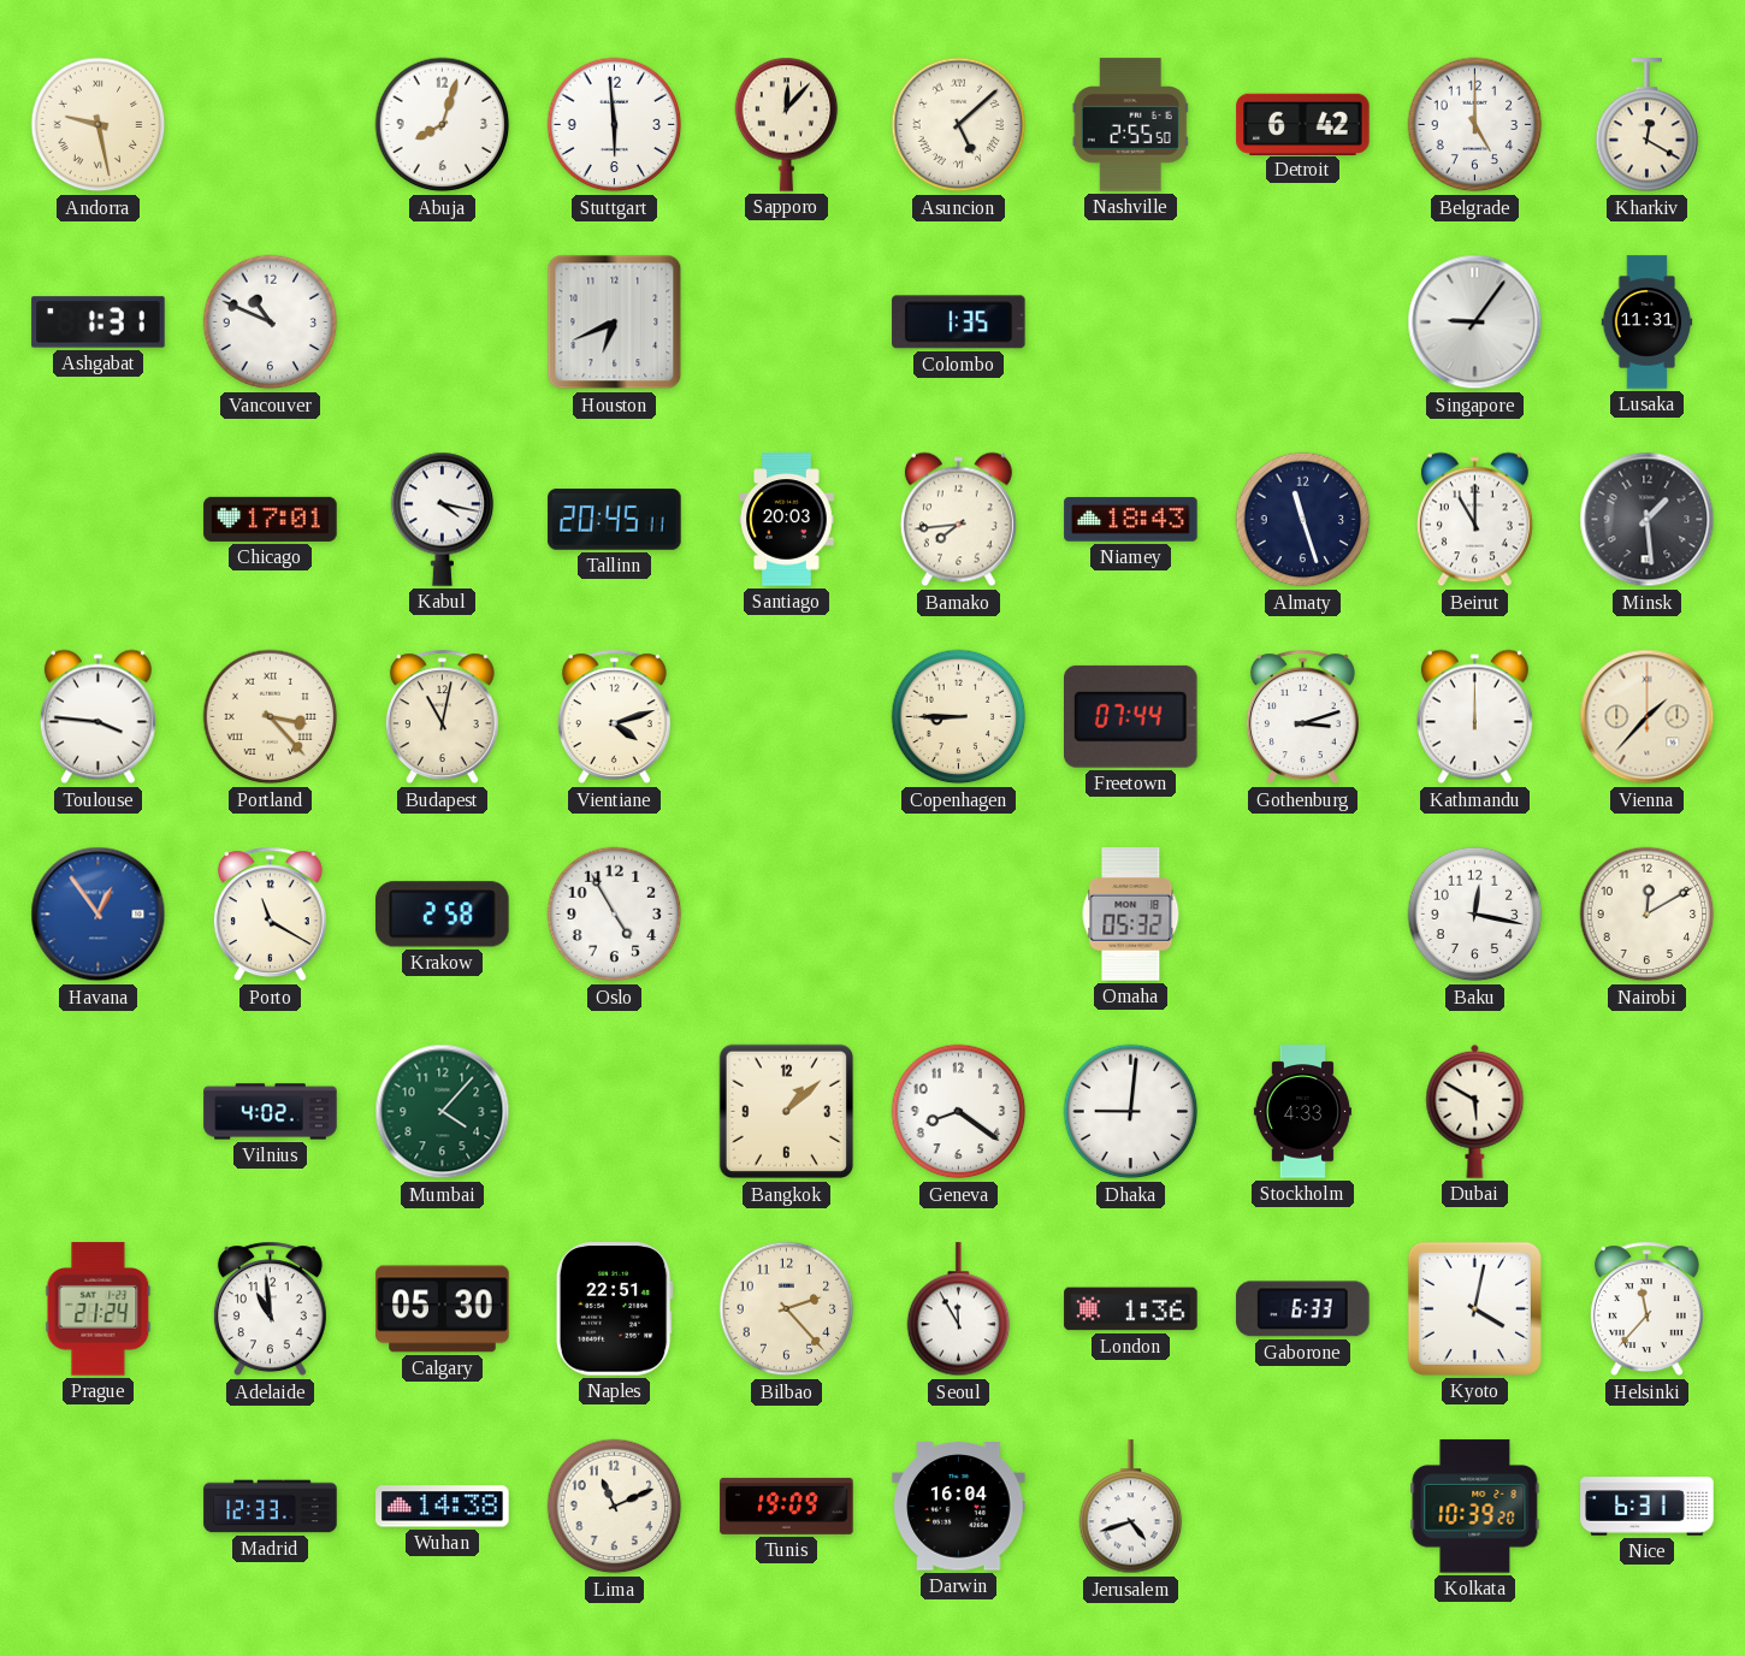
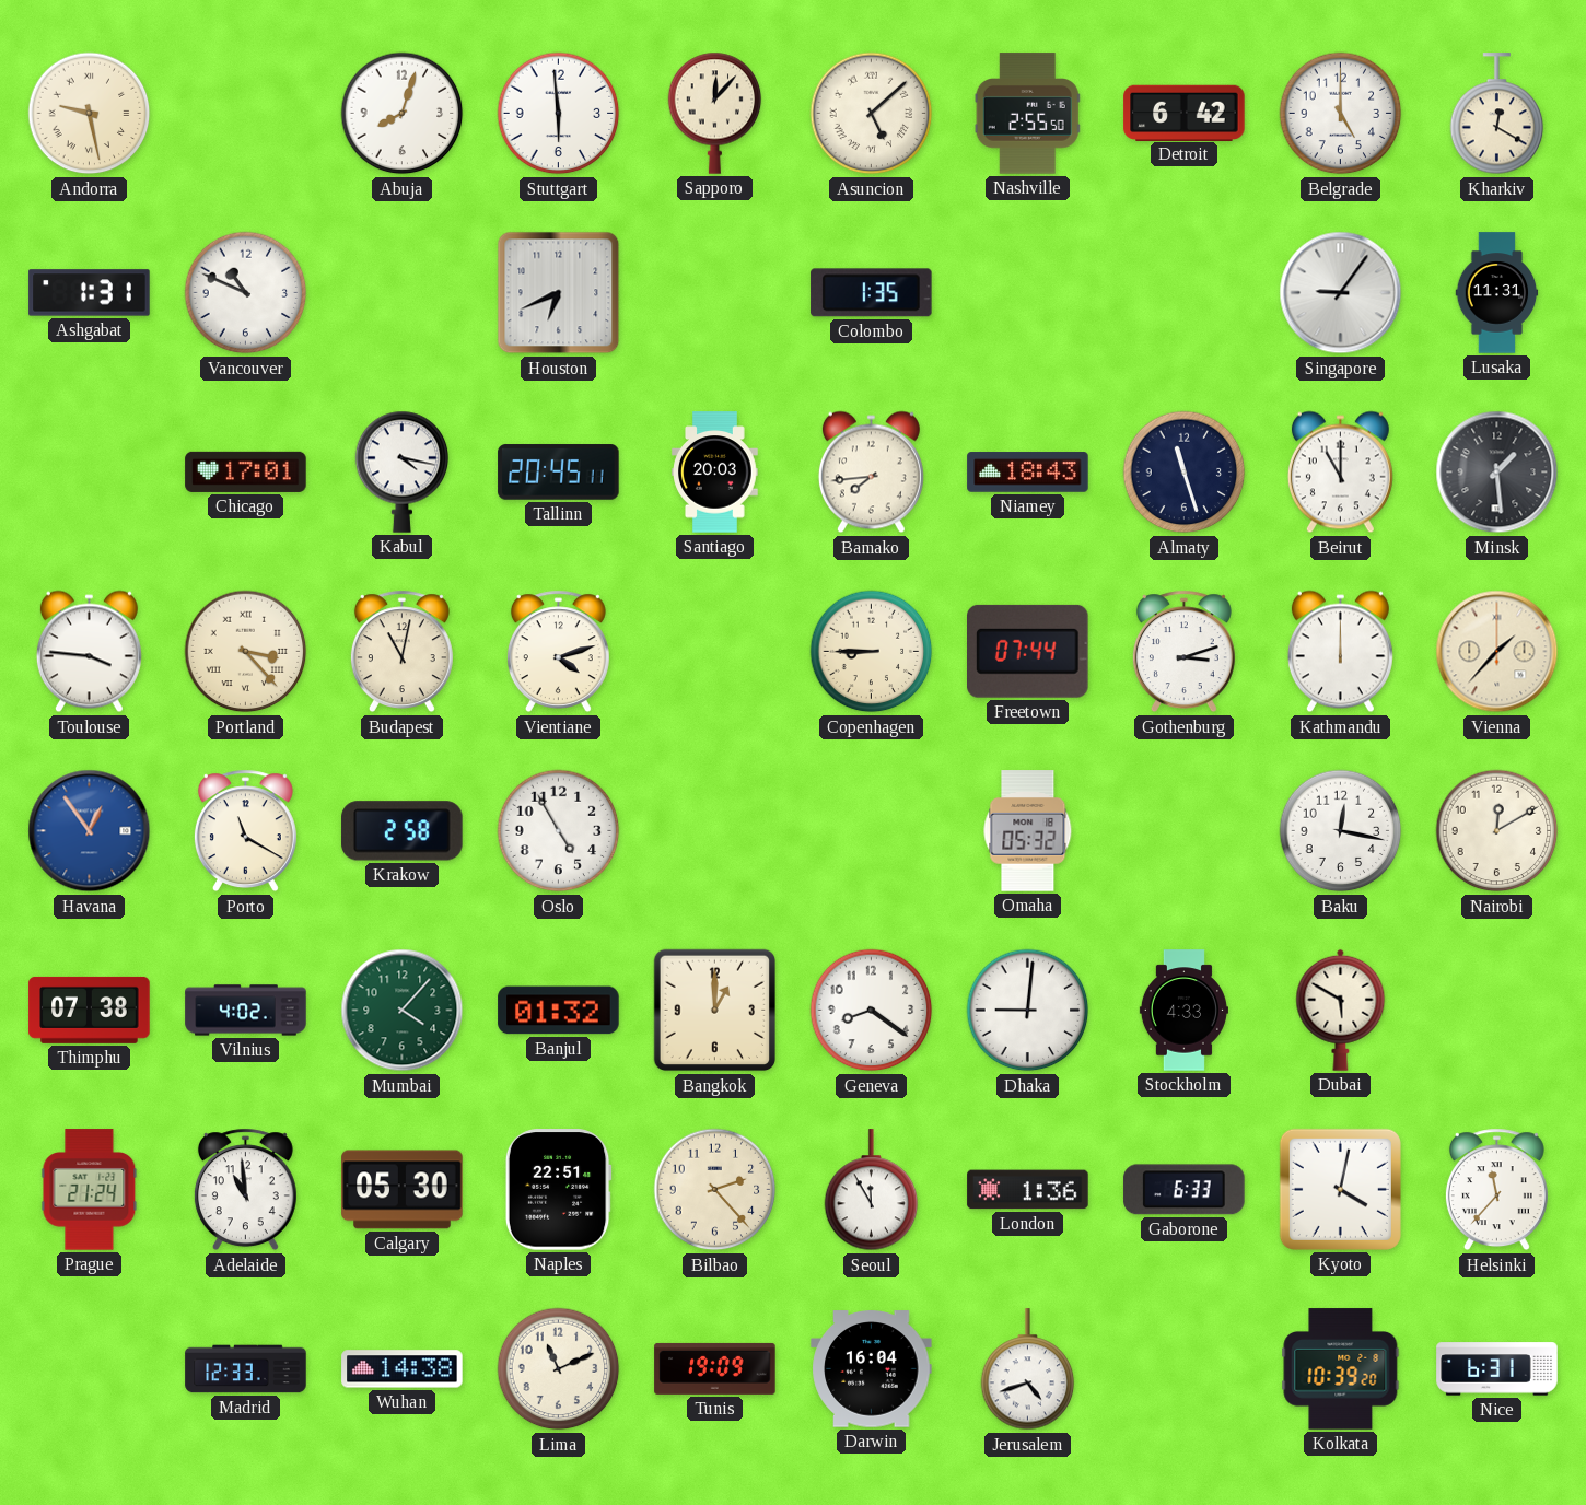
Thimphu: none -> 07:38
Banjul: none -> 01:32
Bangkok: 1:08 -> 1:00
